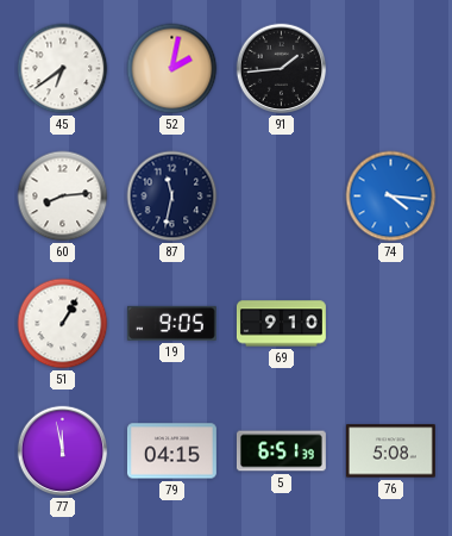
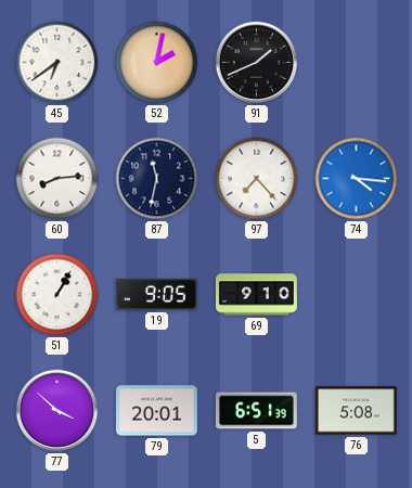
91: 1:44 -> 1:41
97: none -> 7:23
77: 11:58 -> 3:52
79: 04:15 -> 20:01
